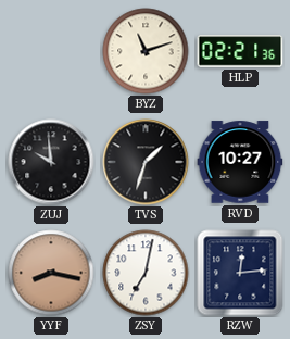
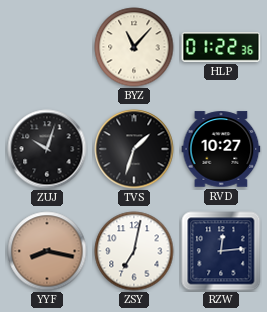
BYZ: 11:12 -> 11:07
HLP: 02:21 -> 01:22
ZUJ: 9:59 -> 10:03
